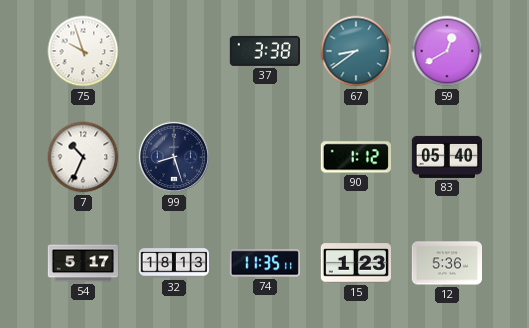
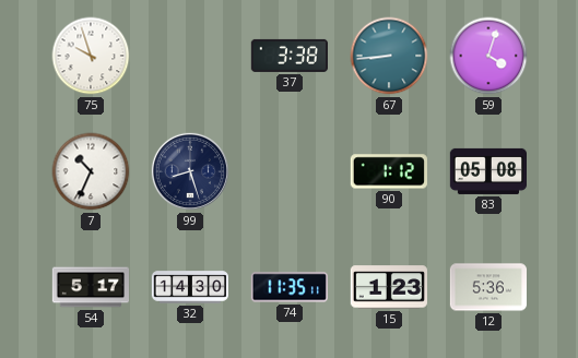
67: 8:39 -> 8:44
59: 12:40 -> 4:03
83: 05:40 -> 05:08
32: 18:13 -> 14:30
